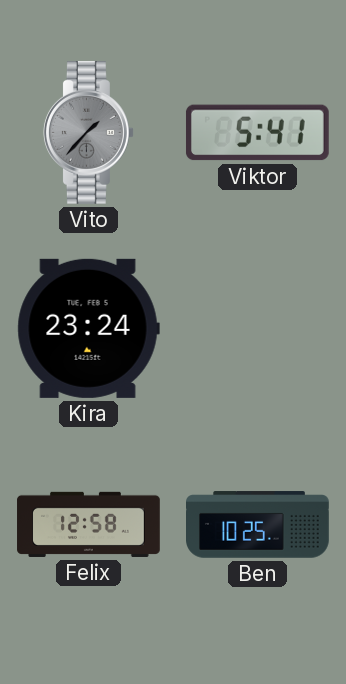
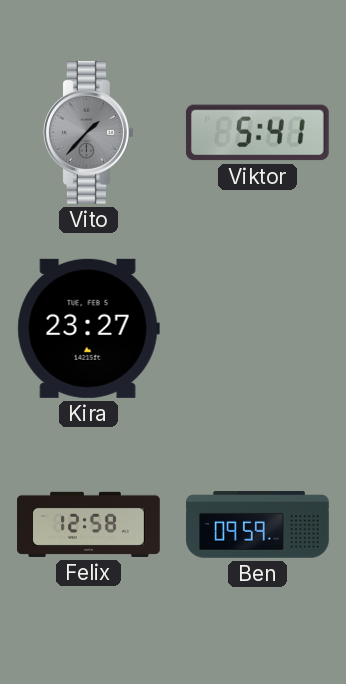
Kira: 23:24 -> 23:27
Ben: 10:25 -> 09:59
